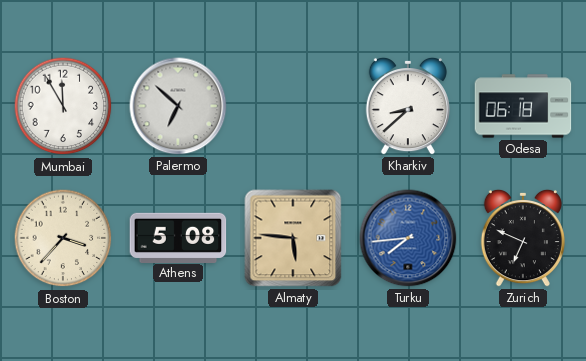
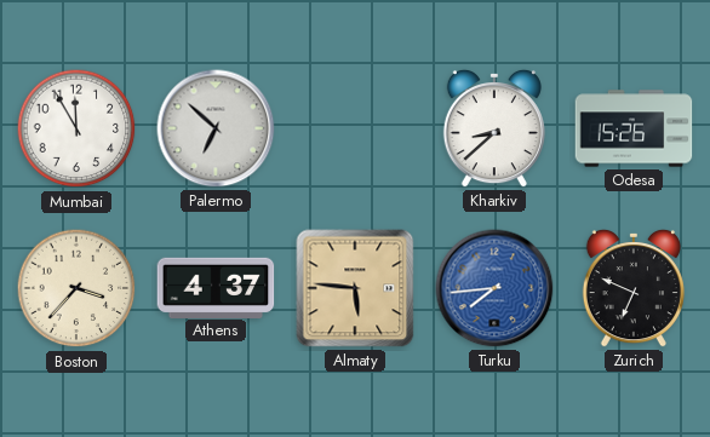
Odesa: 06:18 -> 15:26
Athens: 5:08 -> 4:37
